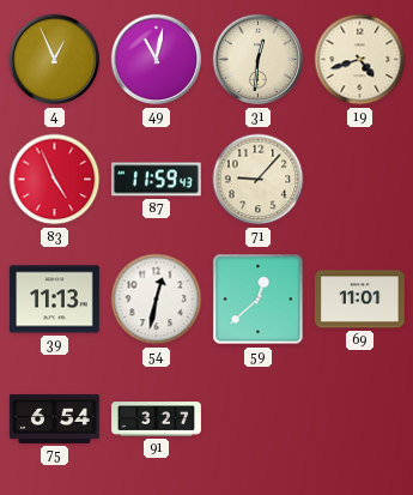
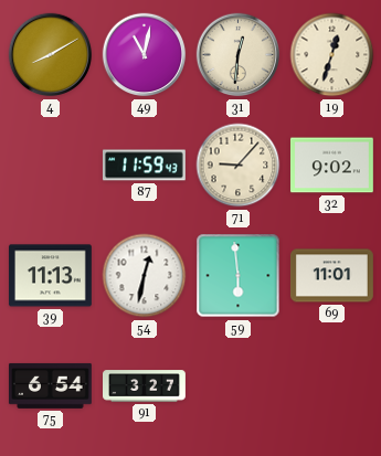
4: 12:56 -> 8:10
19: 4:42 -> 12:33
83: 4:56 -> none
32: none -> 9:02
59: 12:38 -> 5:59
